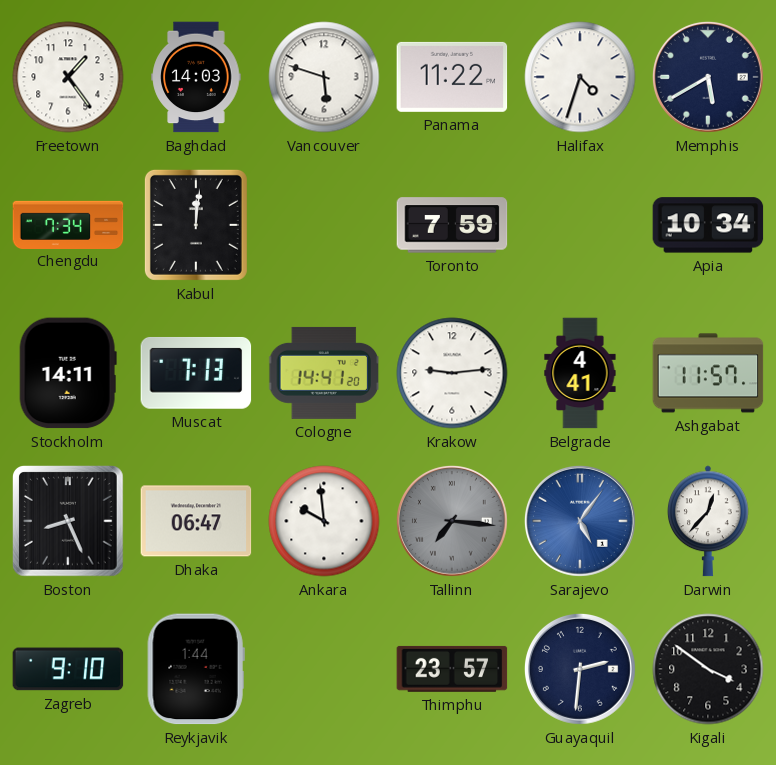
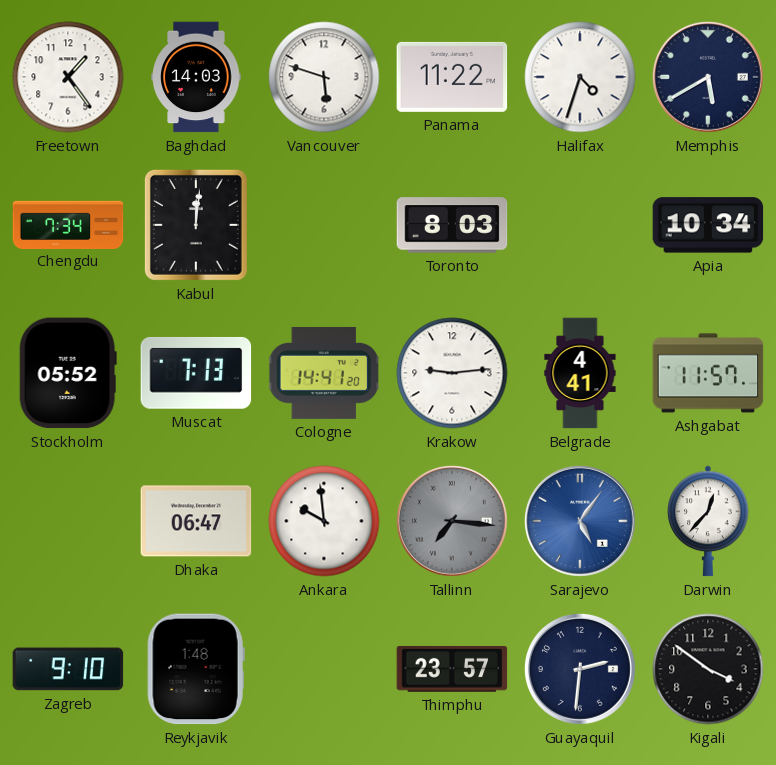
Toronto: 7:59 -> 8:03
Stockholm: 14:11 -> 05:52
Boston: 8:26 -> none
Reykjavik: 1:44 -> 1:48
